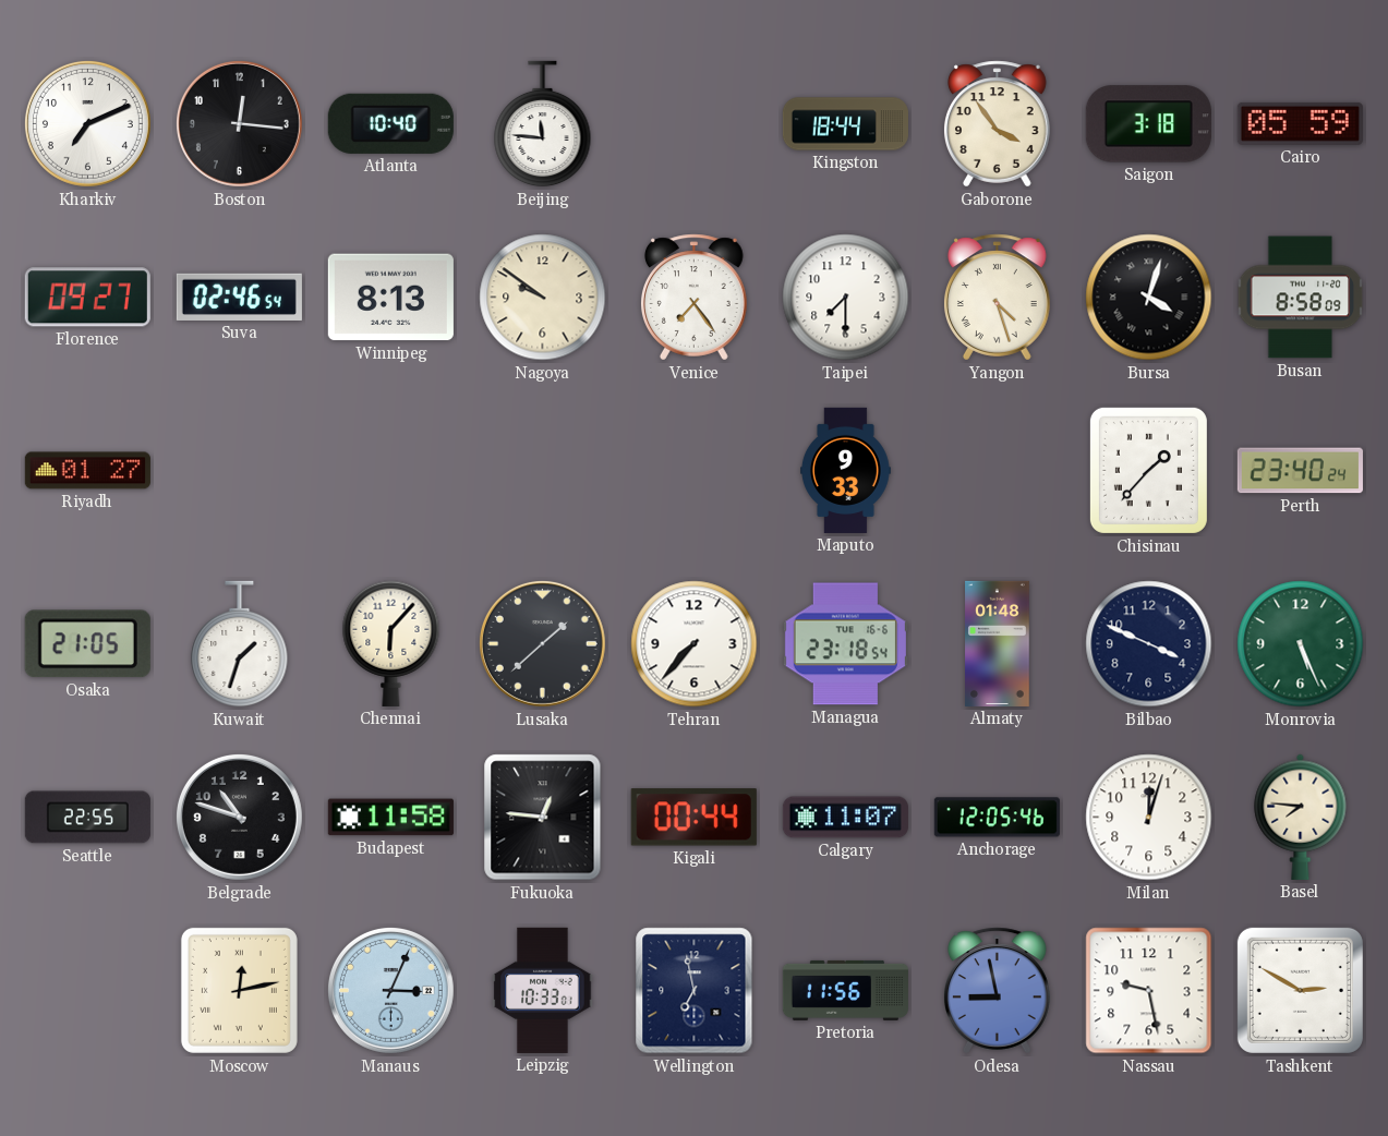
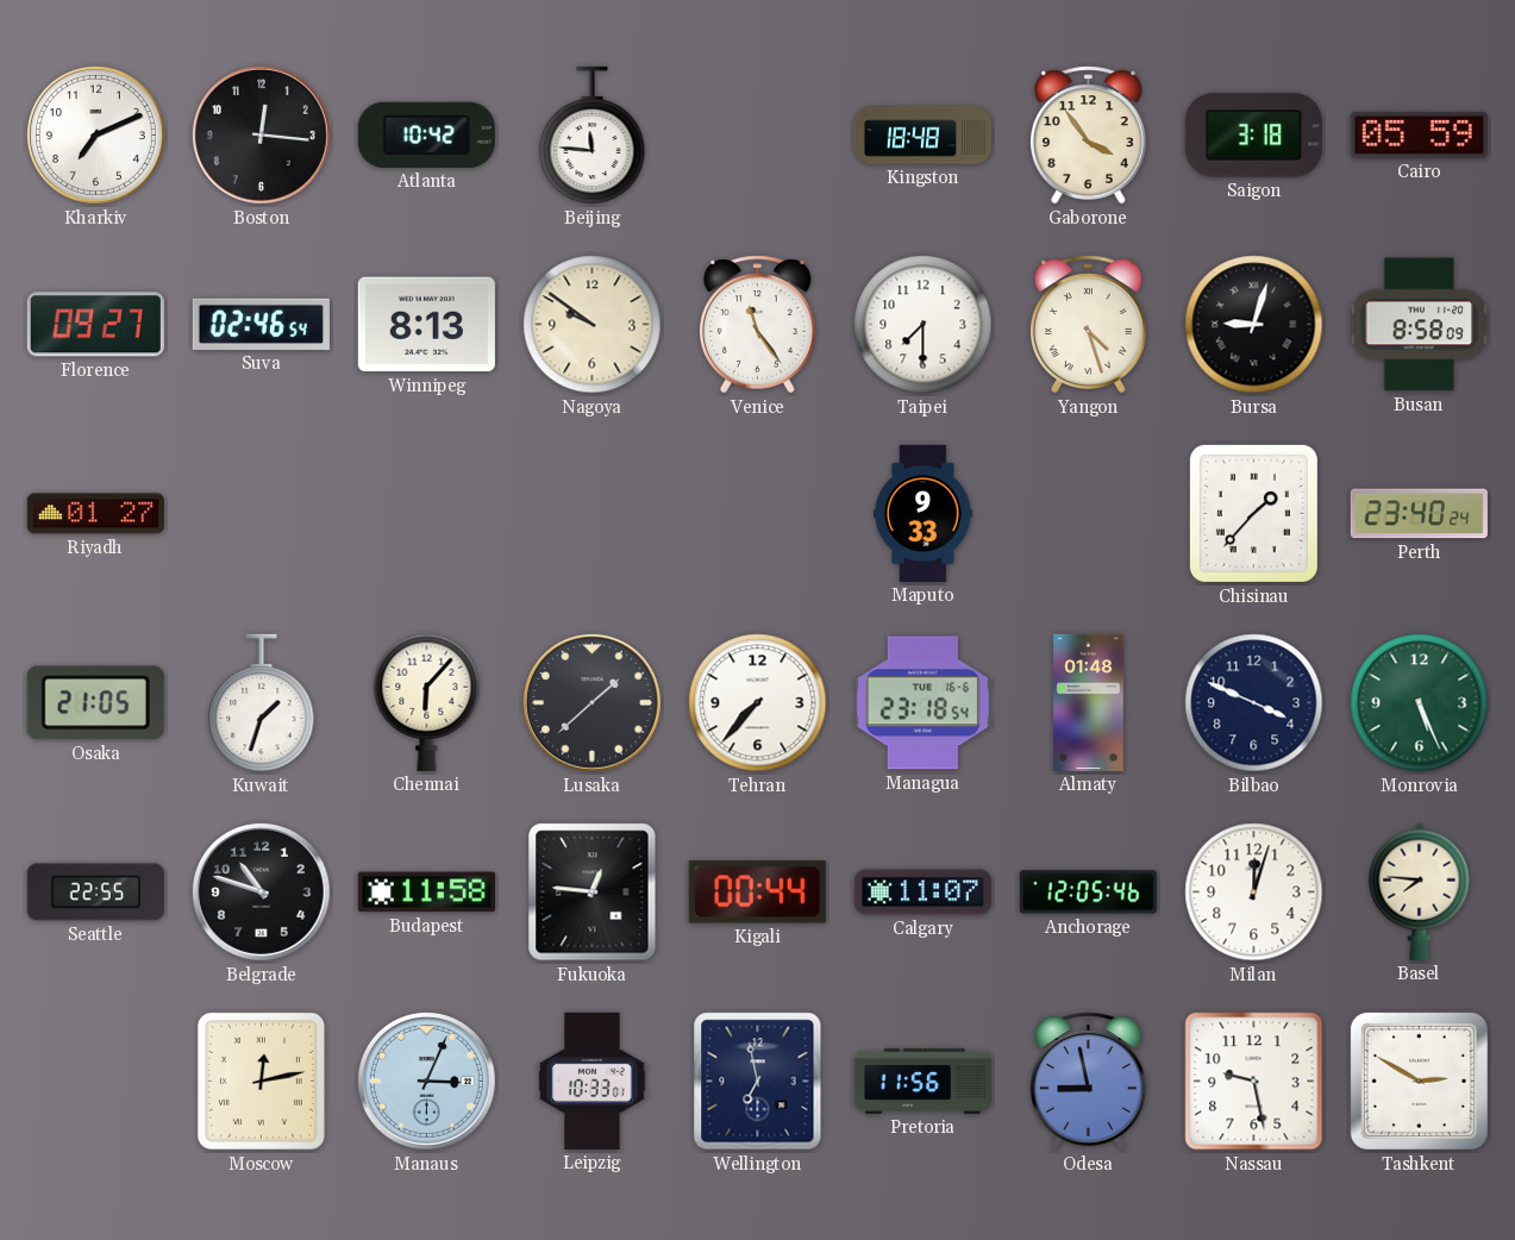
Atlanta: 10:40 -> 10:42
Kingston: 18:44 -> 18:48
Venice: 7:24 -> 11:24
Bursa: 4:03 -> 9:03
